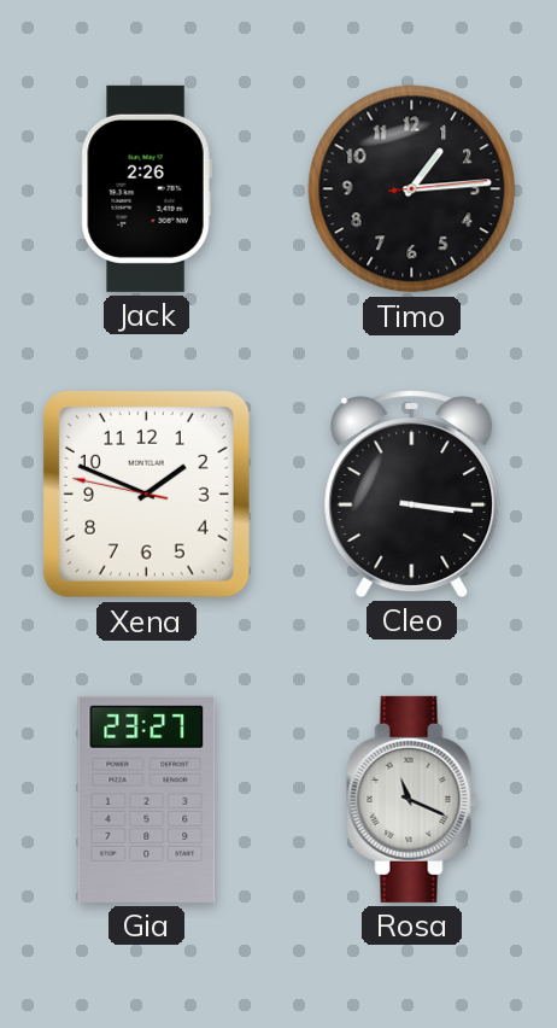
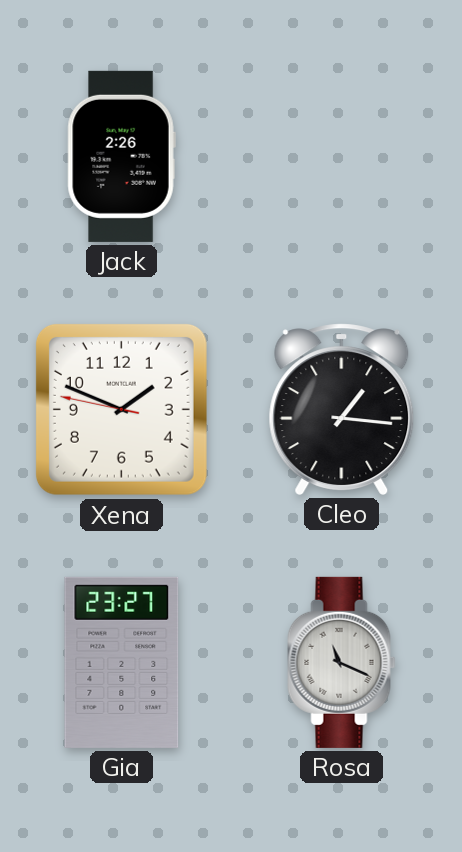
Timo: 1:14 -> none
Cleo: 3:16 -> 1:16
